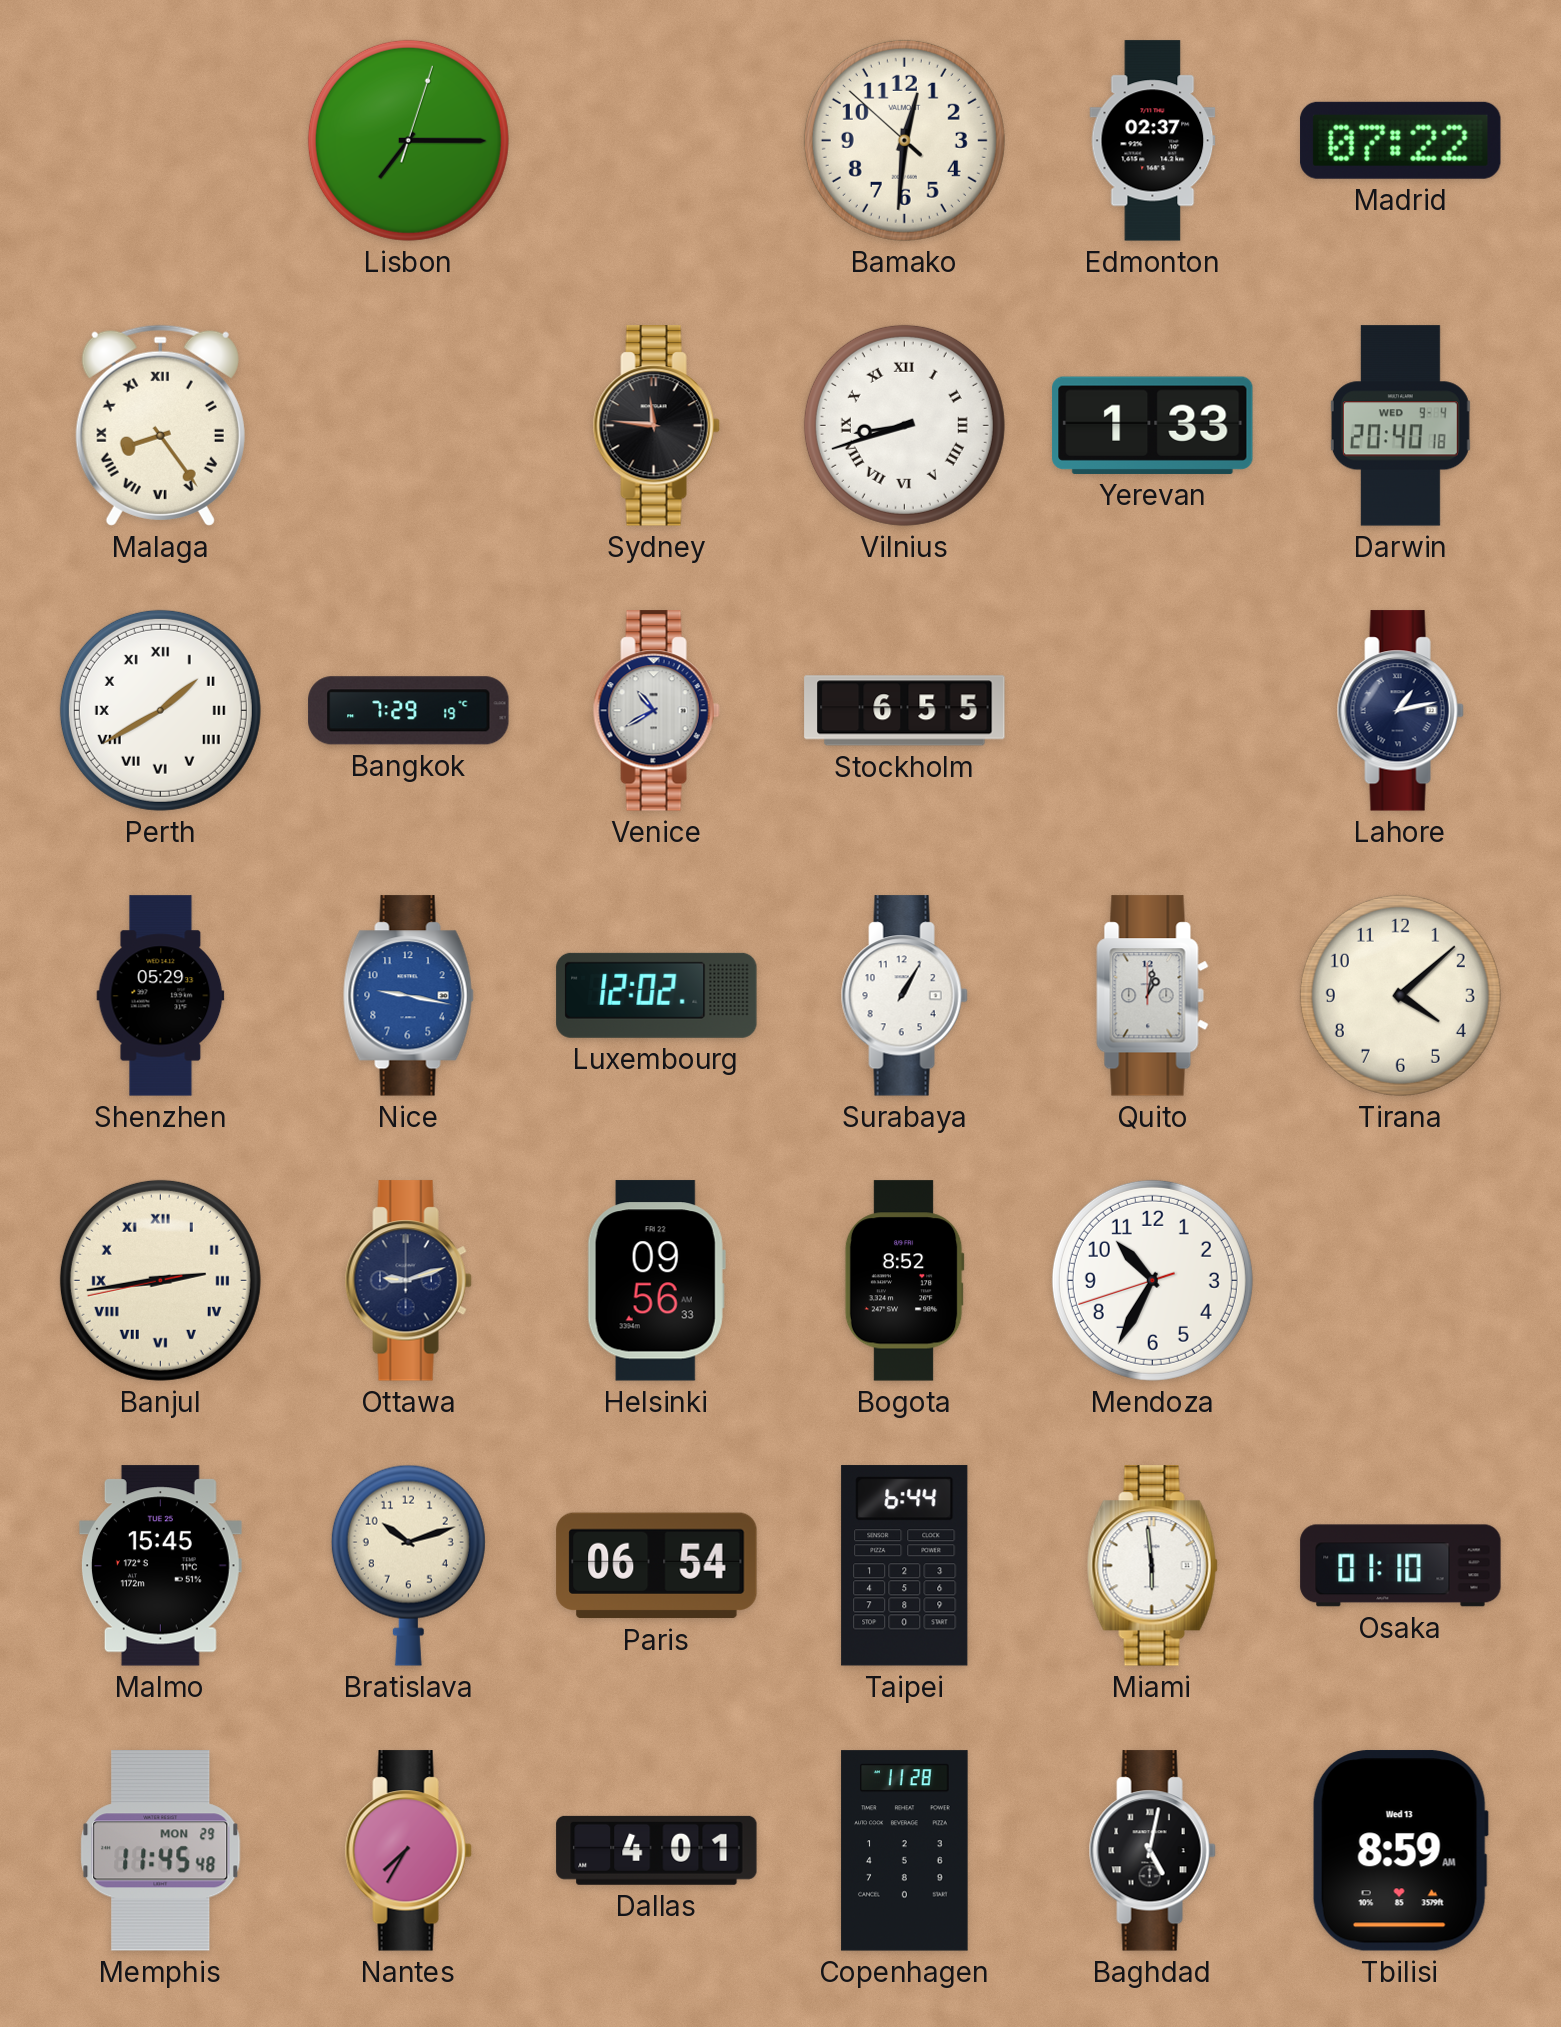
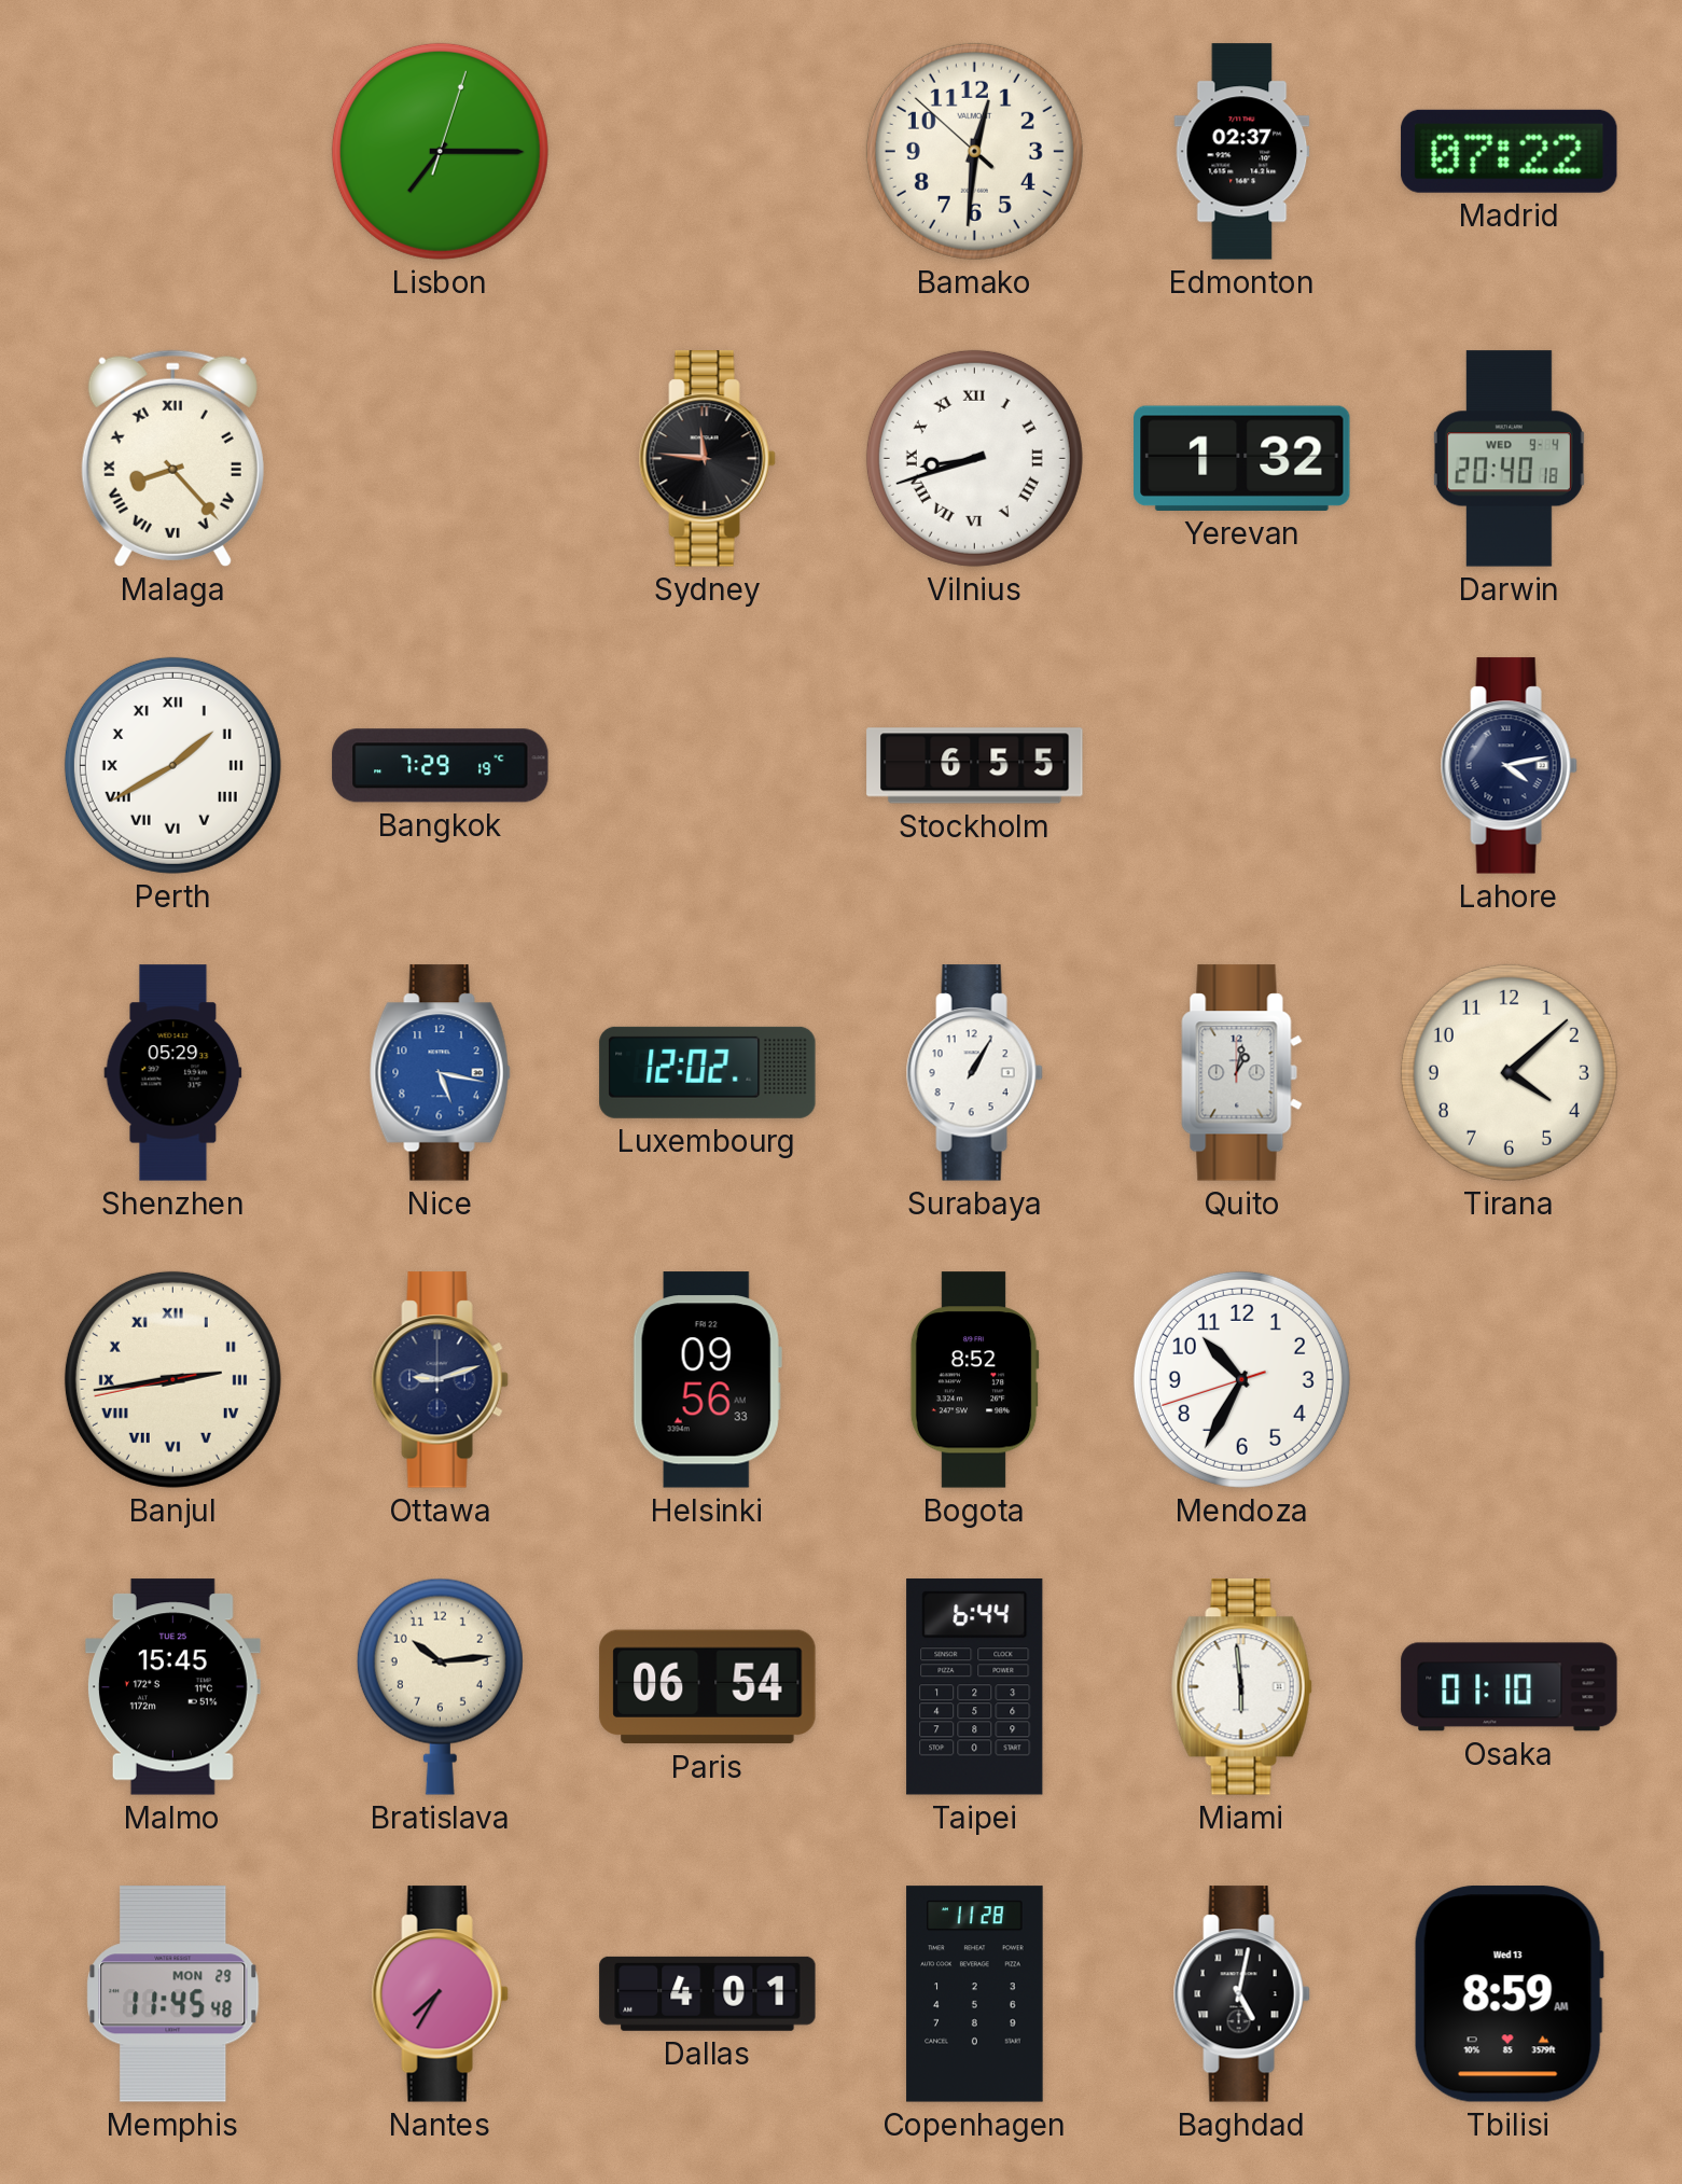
Malaga: 8:24 -> 8:23
Yerevan: 1:33 -> 1:32
Venice: 10:40 -> none
Lahore: 1:13 -> 4:13
Nice: 9:17 -> 5:17
Bratislava: 10:12 -> 10:14
